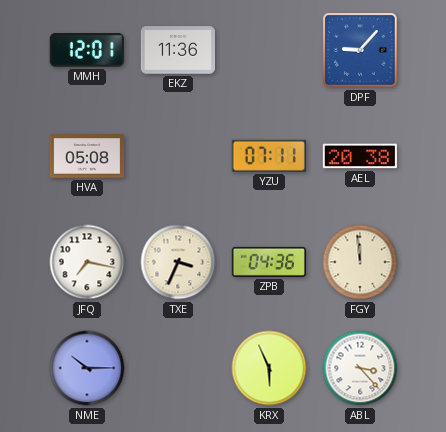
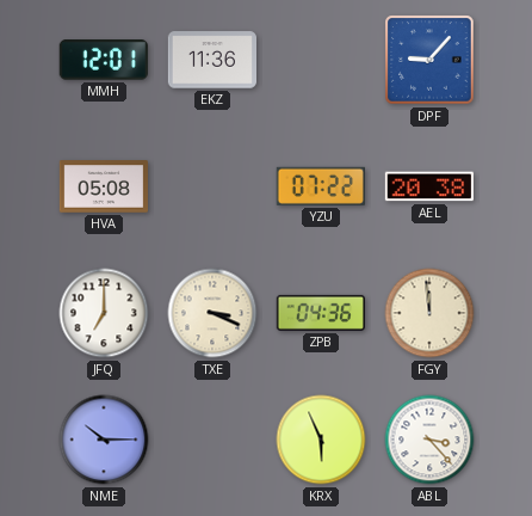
YZU: 07:11 -> 07:22
JFQ: 7:17 -> 7:00
TXE: 3:34 -> 3:19
